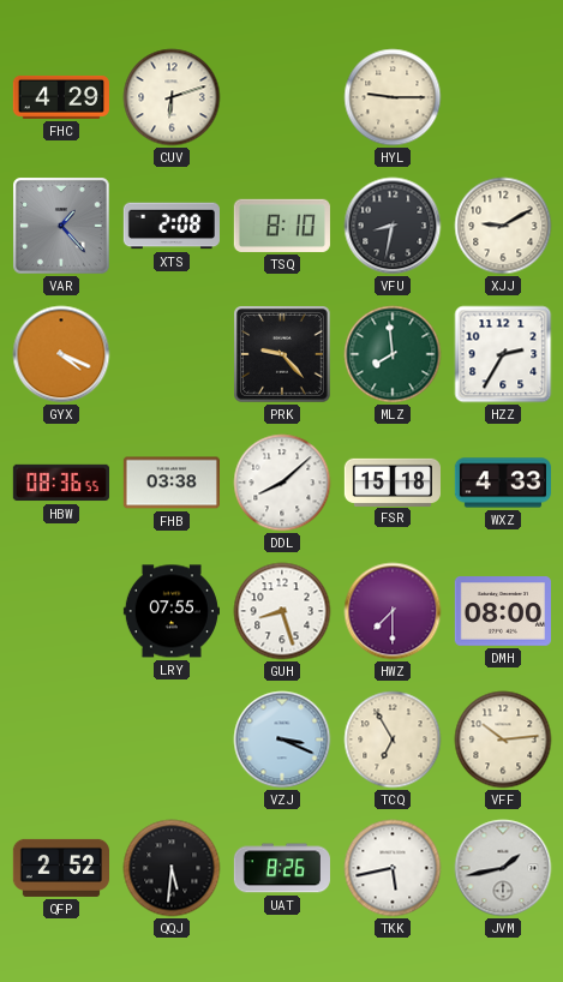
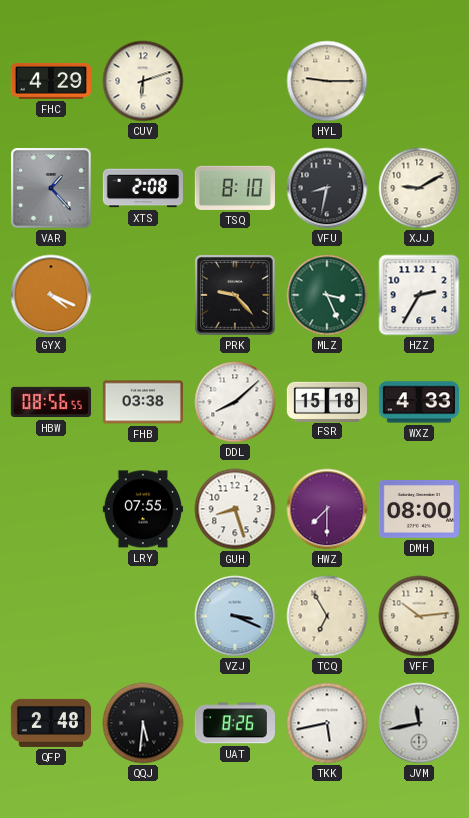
MLZ: 7:59 -> 3:26
HBW: 08:36 -> 08:56
QFP: 2:52 -> 2:48
JVM: 1:43 -> 11:43
